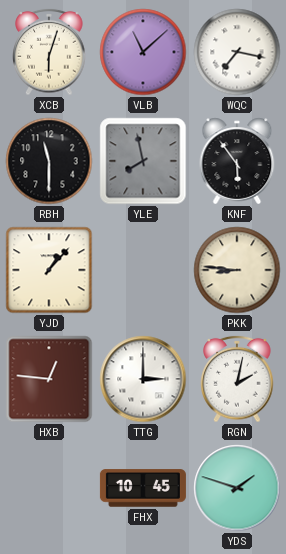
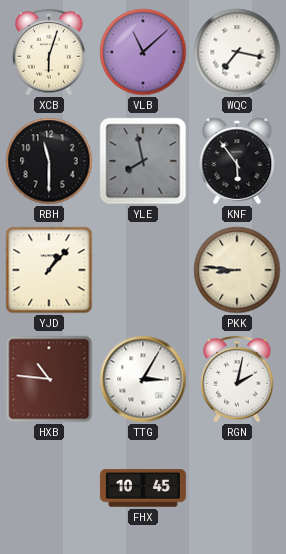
HXB: 12:46 -> 10:46
TTG: 3:00 -> 3:05
YDS: 1:48 -> none
